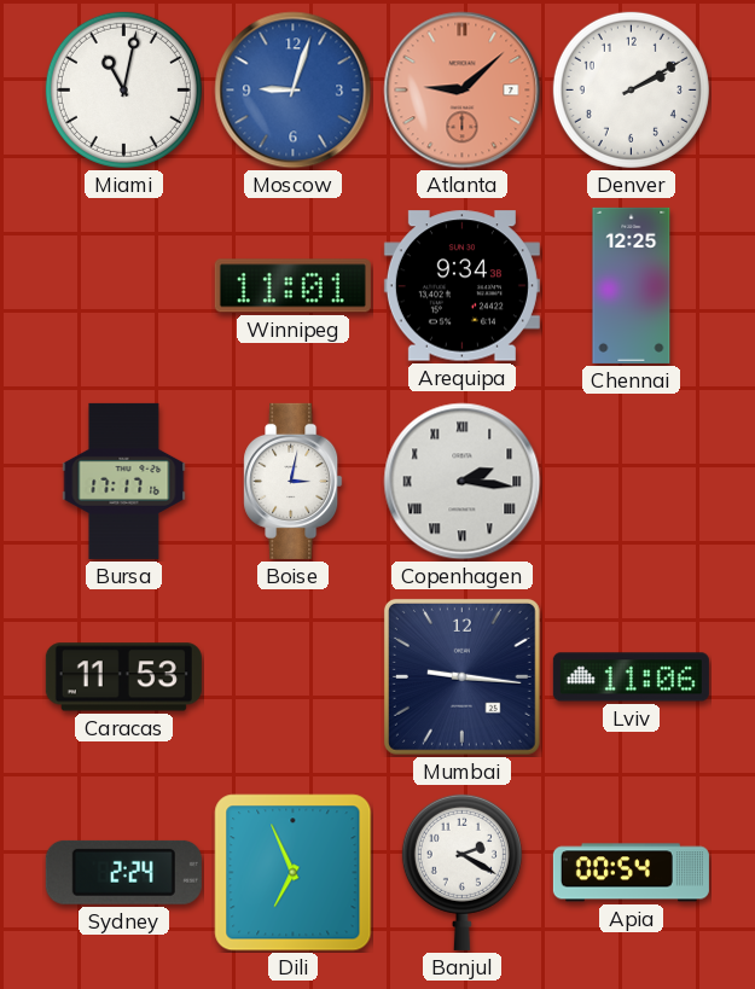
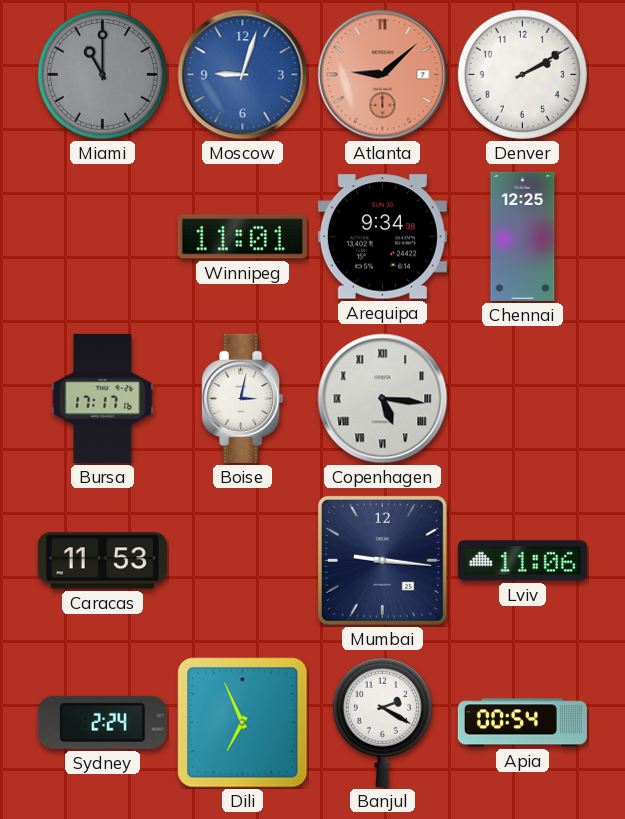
Miami: 11:02 -> 11:00
Miami dial: white -> grey
Copenhagen: 2:16 -> 5:16
